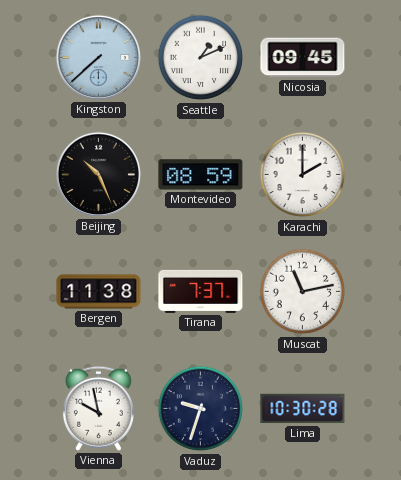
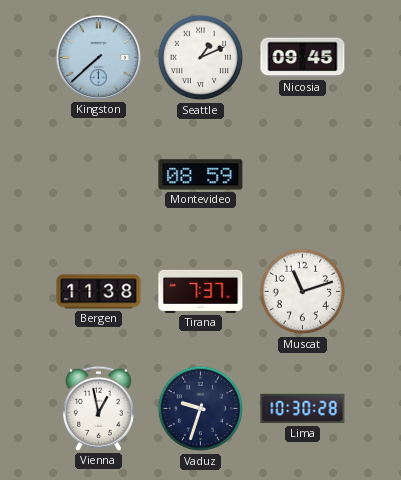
Beijing: 10:26 -> none
Karachi: 2:00 -> none
Muscat: 11:13 -> 11:12
Vienna: 9:58 -> 12:58
